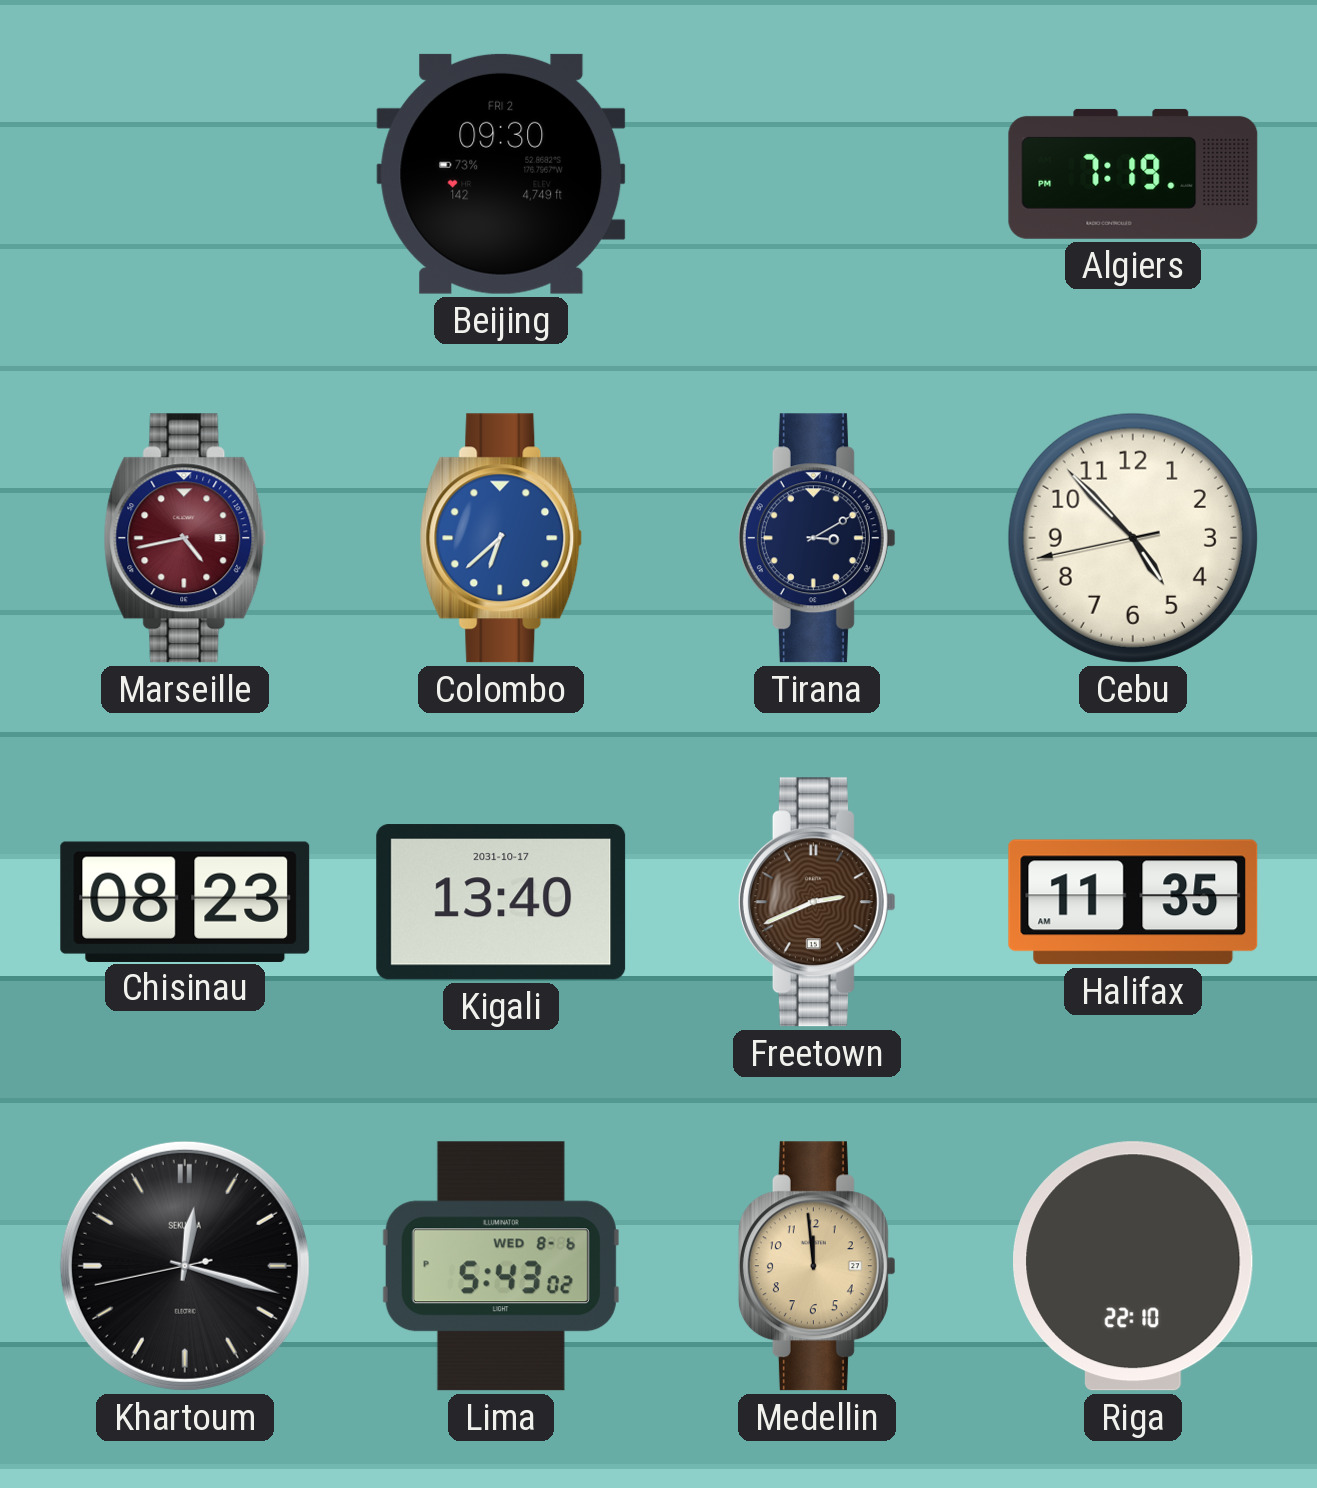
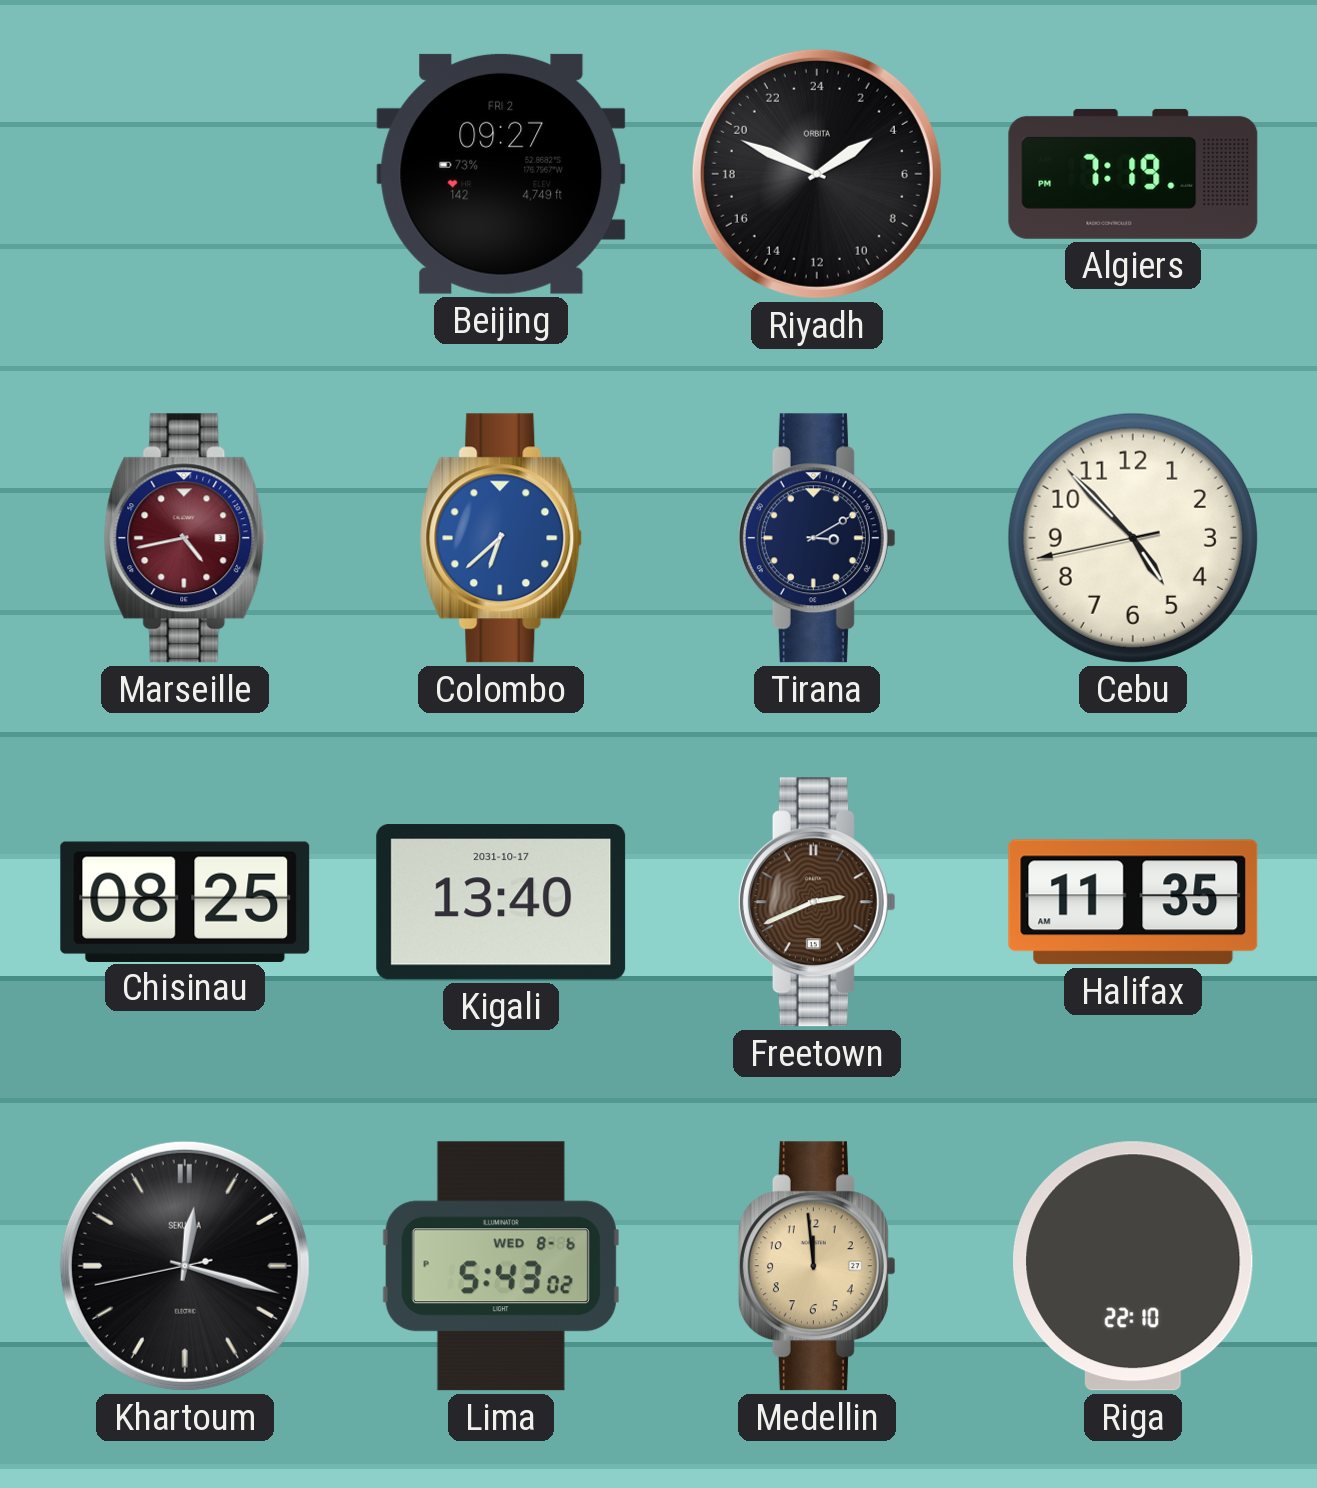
Beijing: 09:30 -> 09:27
Riyadh: none -> 3:49
Chisinau: 08:23 -> 08:25
